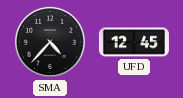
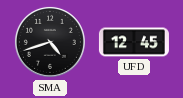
SMA: 4:37 -> 4:42
